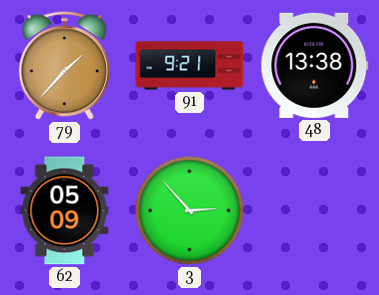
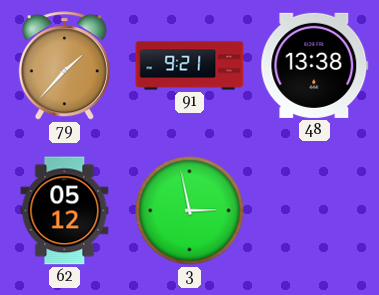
62: 05:09 -> 05:12
3: 2:53 -> 2:58
